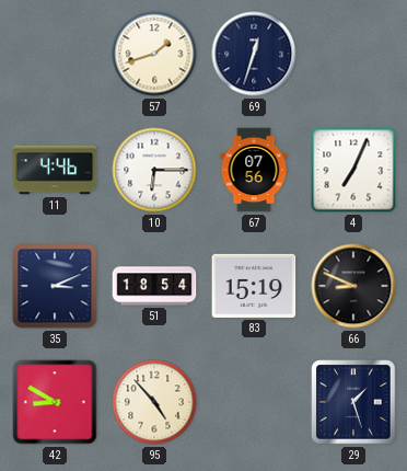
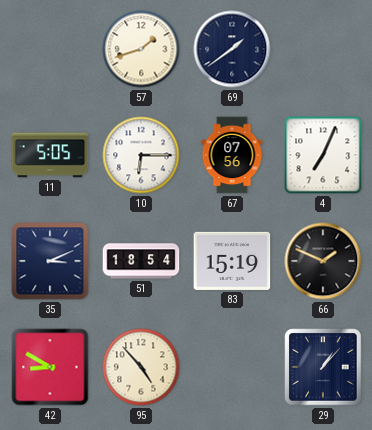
69: 12:33 -> 1:39
11: 4:46 -> 5:05
66: 8:49 -> 1:49
29: 1:27 -> 1:07
